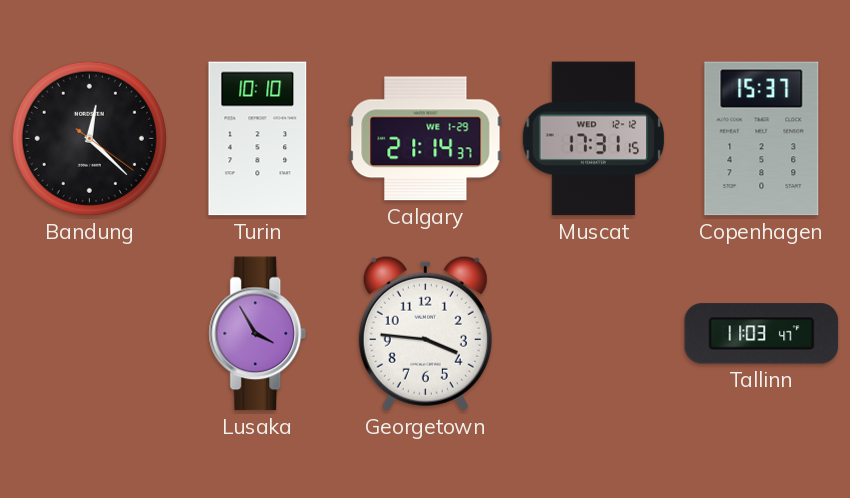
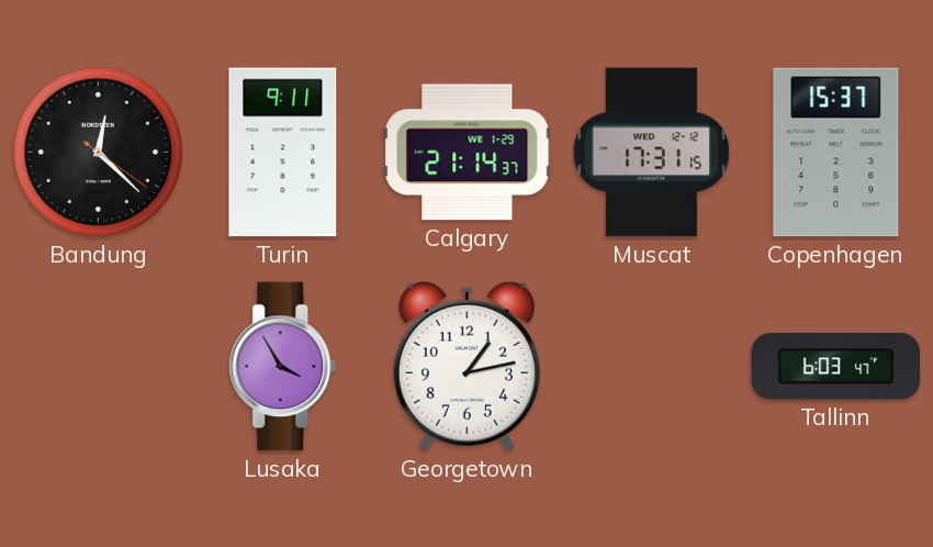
Turin: 10:10 -> 9:11
Georgetown: 3:46 -> 1:13
Tallinn: 11:03 -> 6:03
